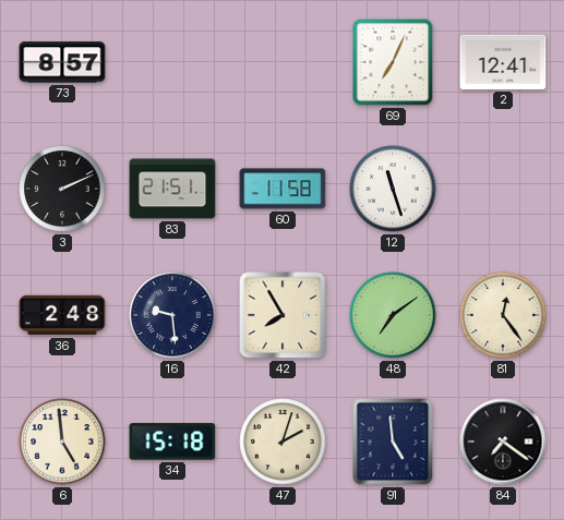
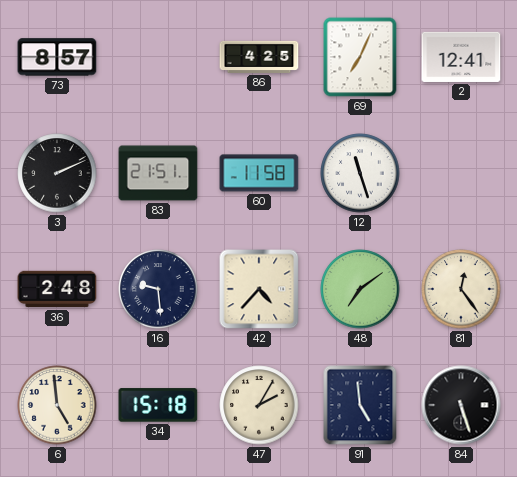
86: none -> 4:25
42: 7:55 -> 4:37
47: 2:03 -> 2:05
84: 7:21 -> 5:27
